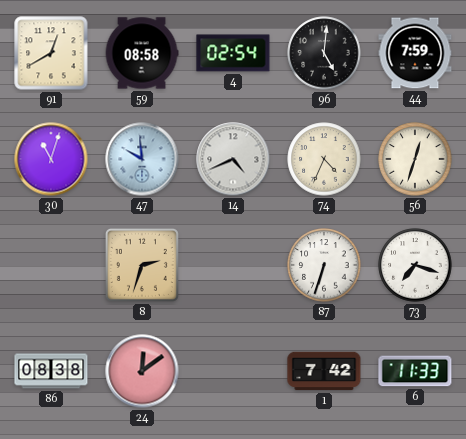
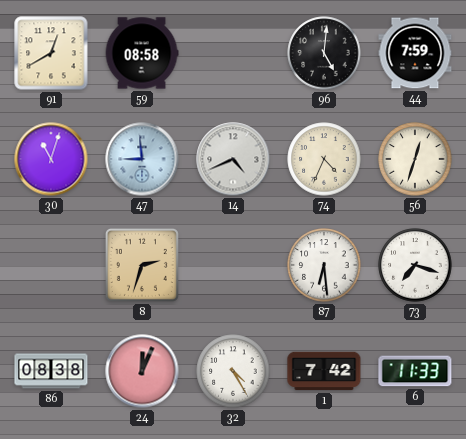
4: 02:54 -> none
47: 9:59 -> 8:59
87: 6:33 -> 6:29
24: 12:09 -> 12:04
32: none -> 4:25
